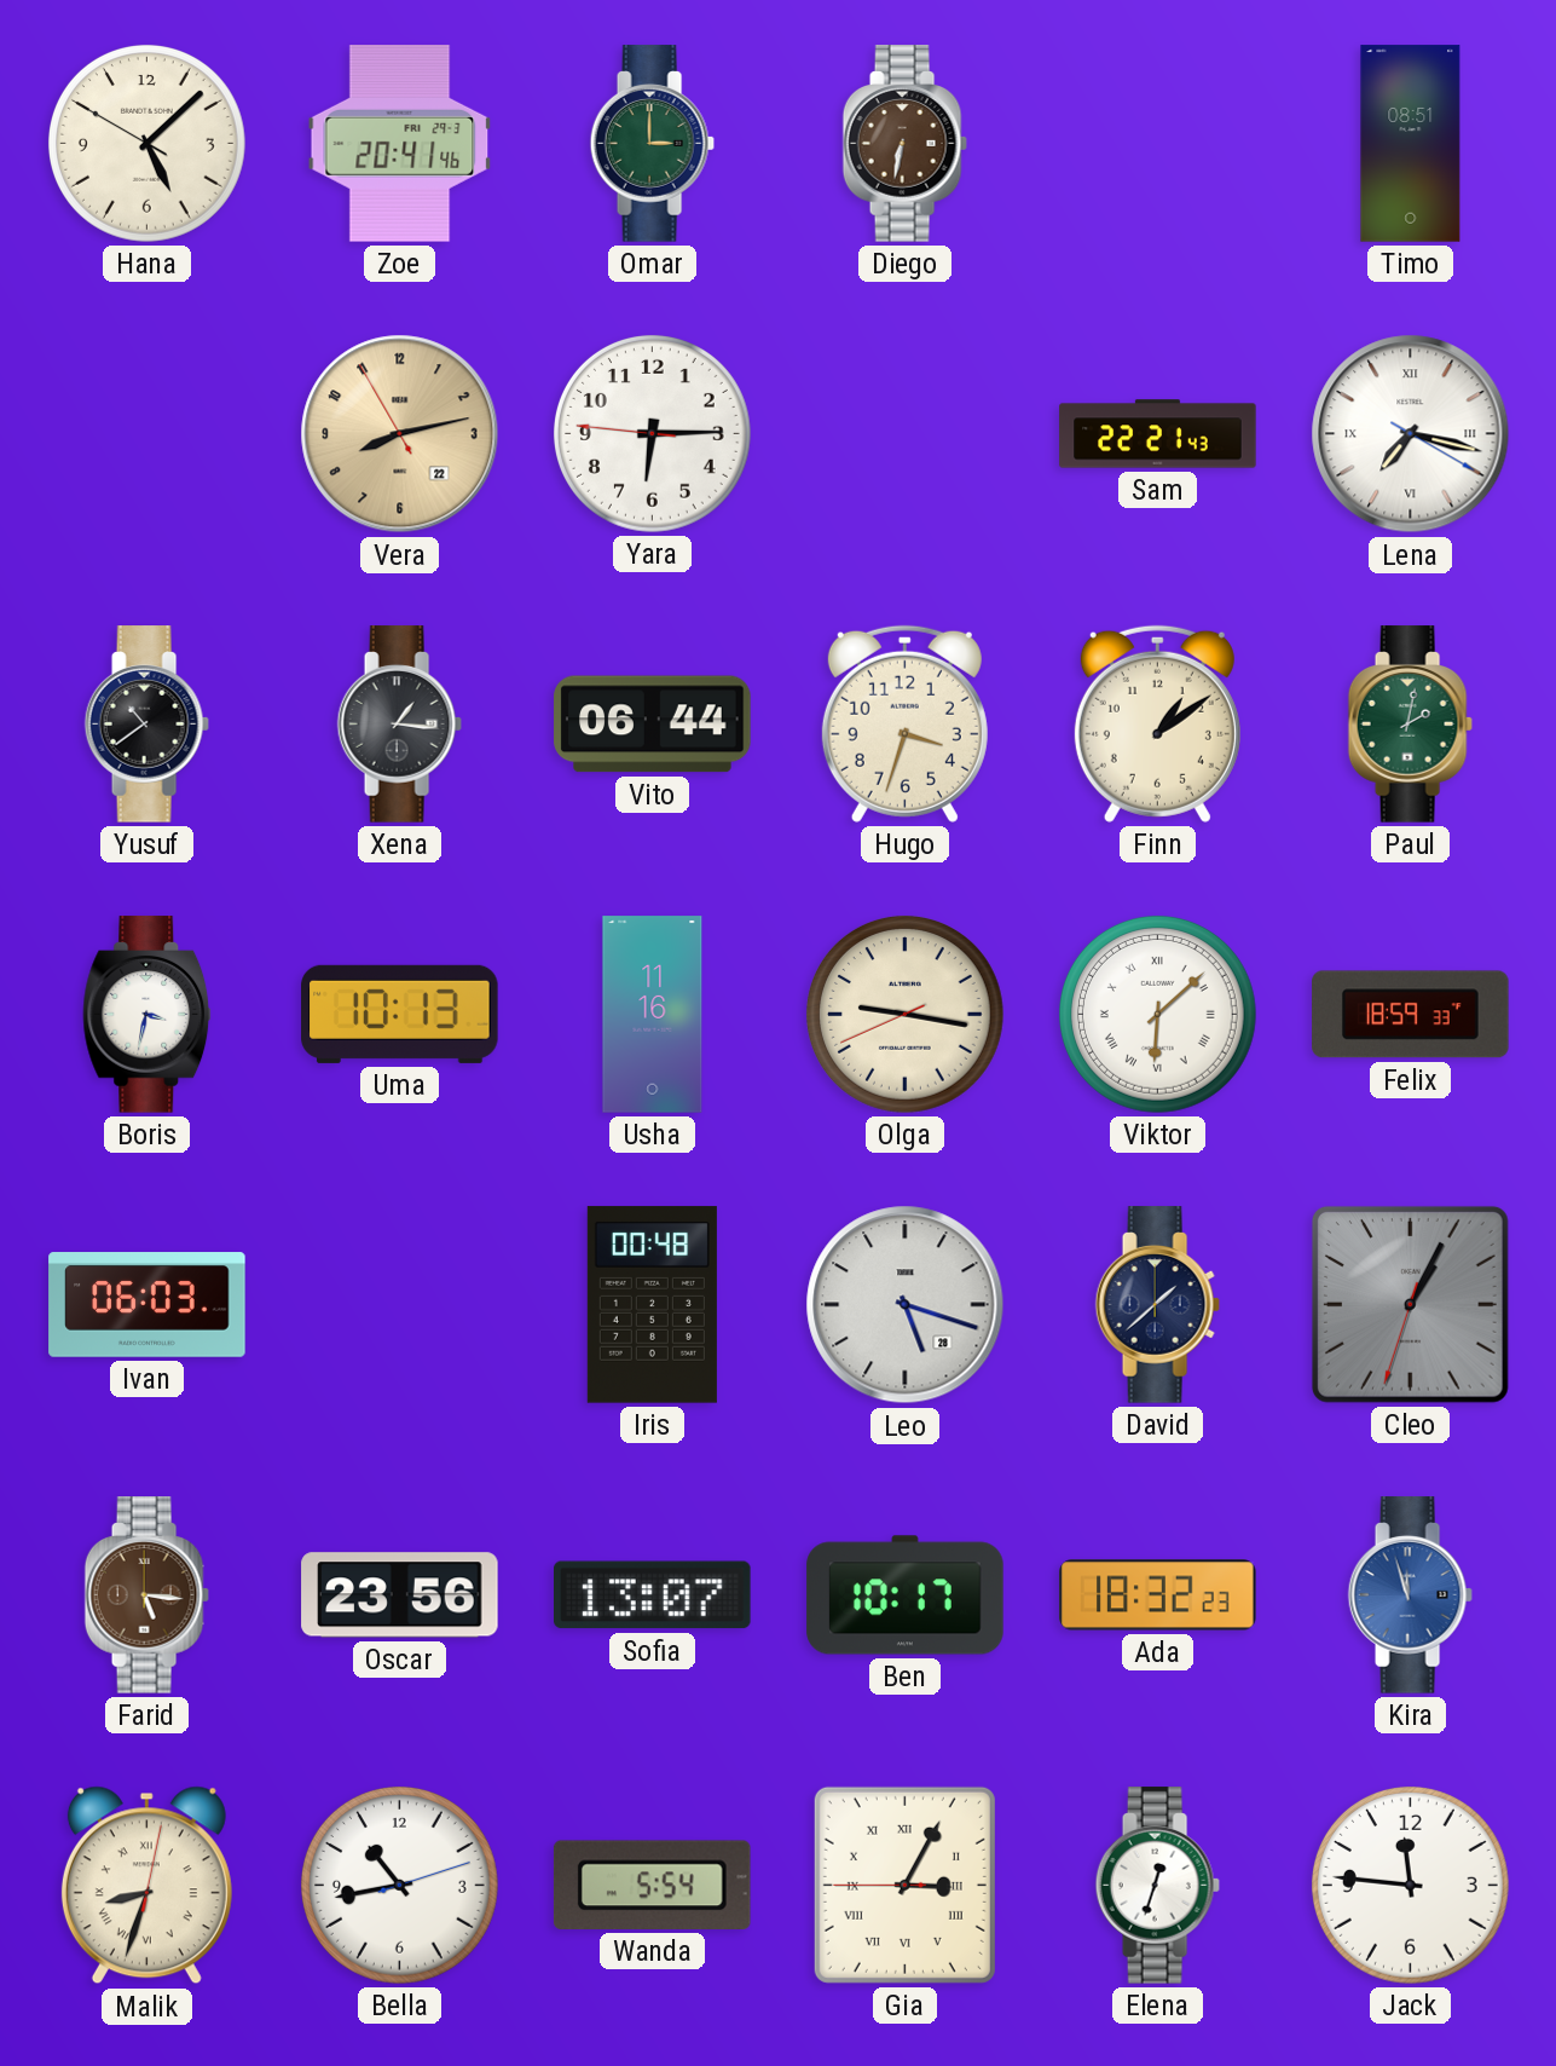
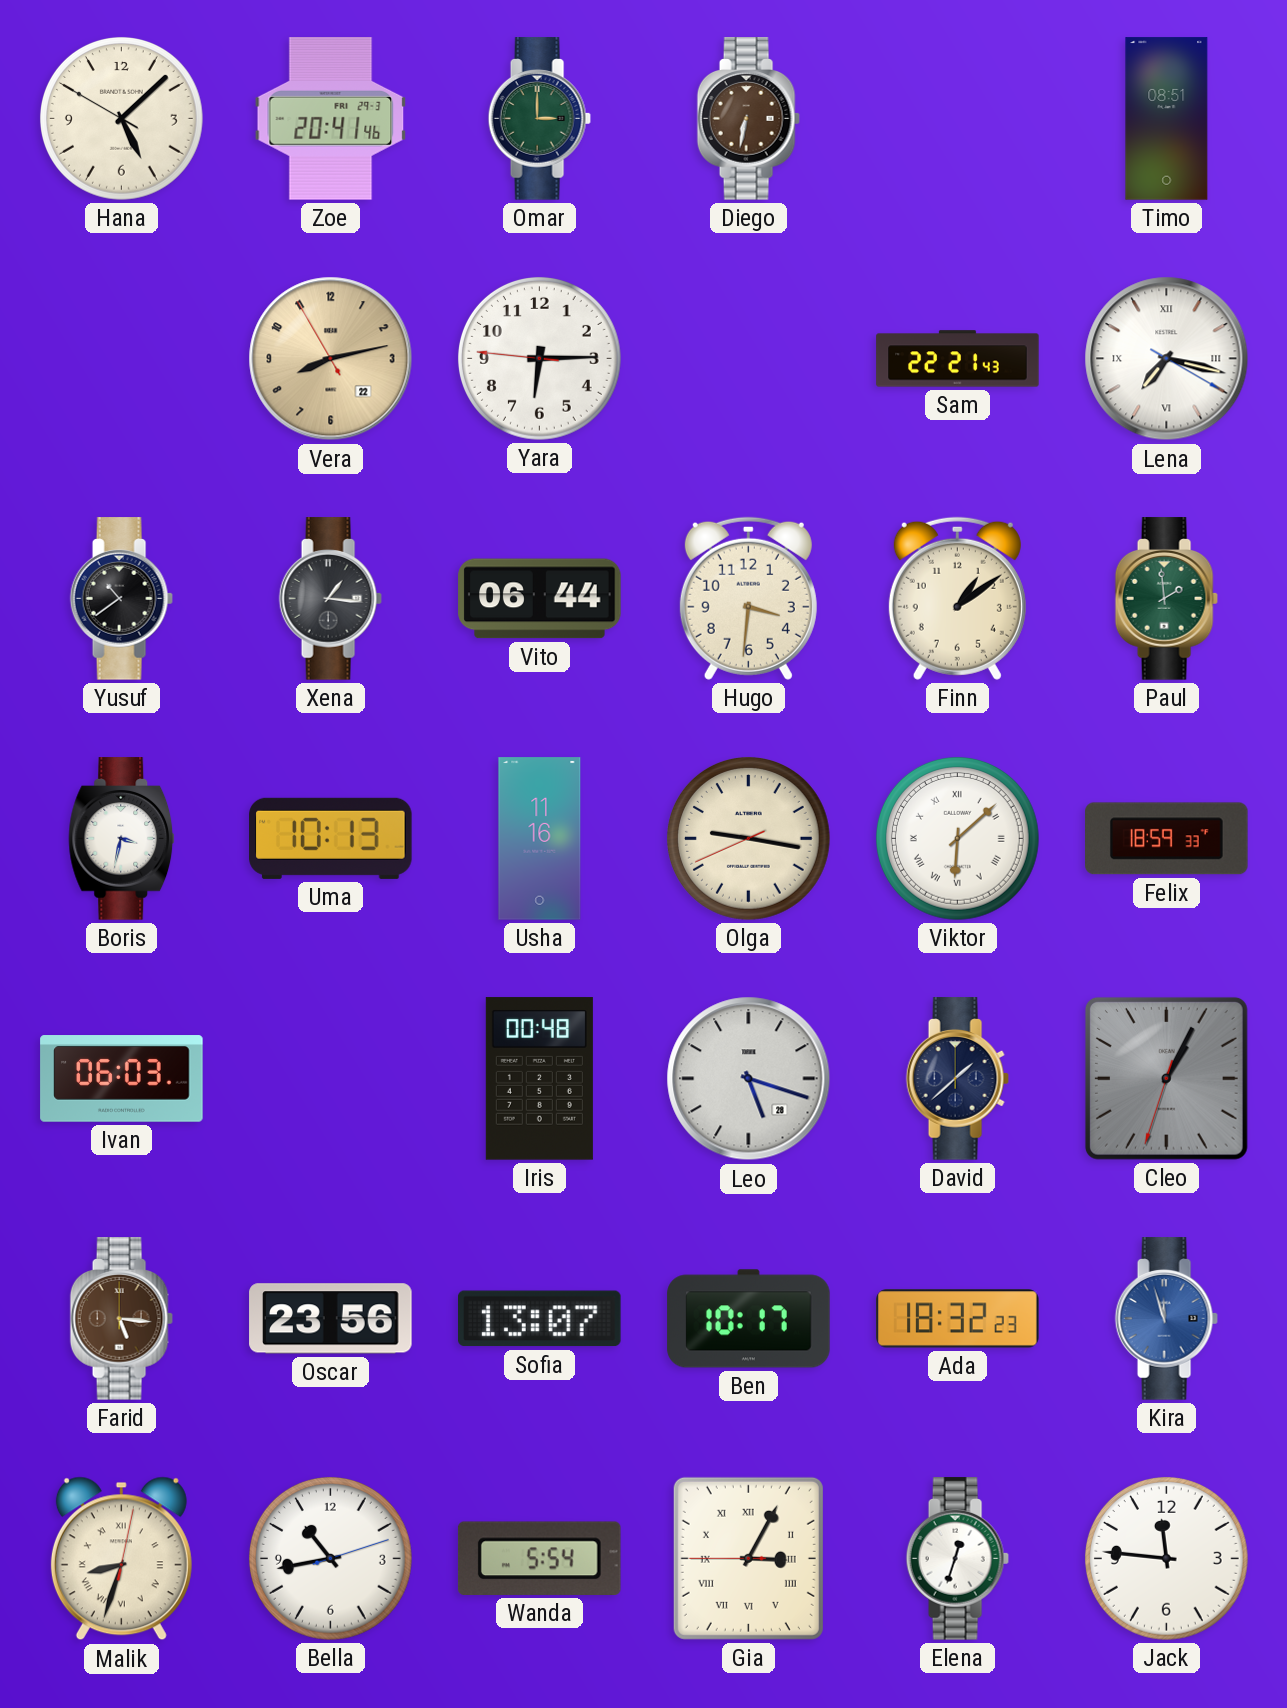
Hugo: 3:33 -> 3:31
Paul: 2:02 -> 1:59
